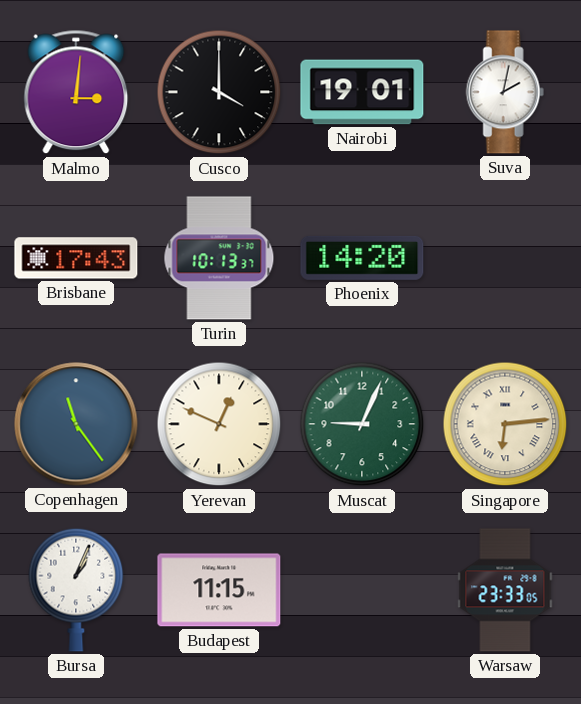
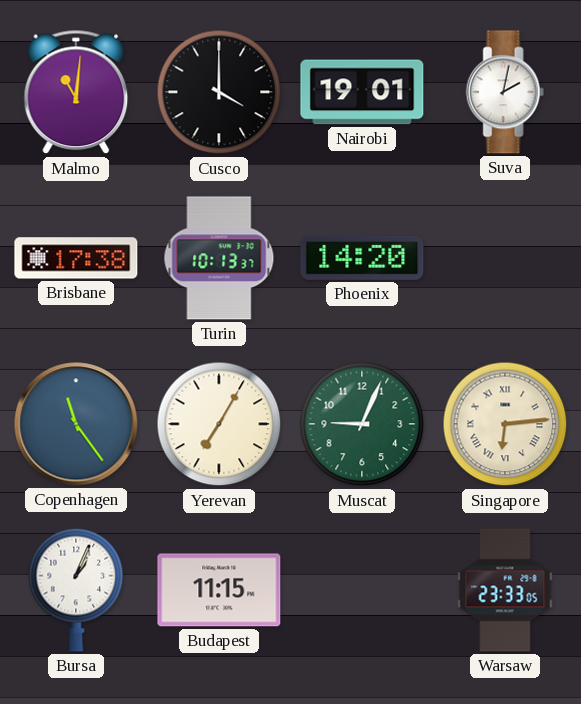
Malmo: 3:01 -> 11:01
Brisbane: 17:43 -> 17:38
Yerevan: 12:49 -> 7:05
